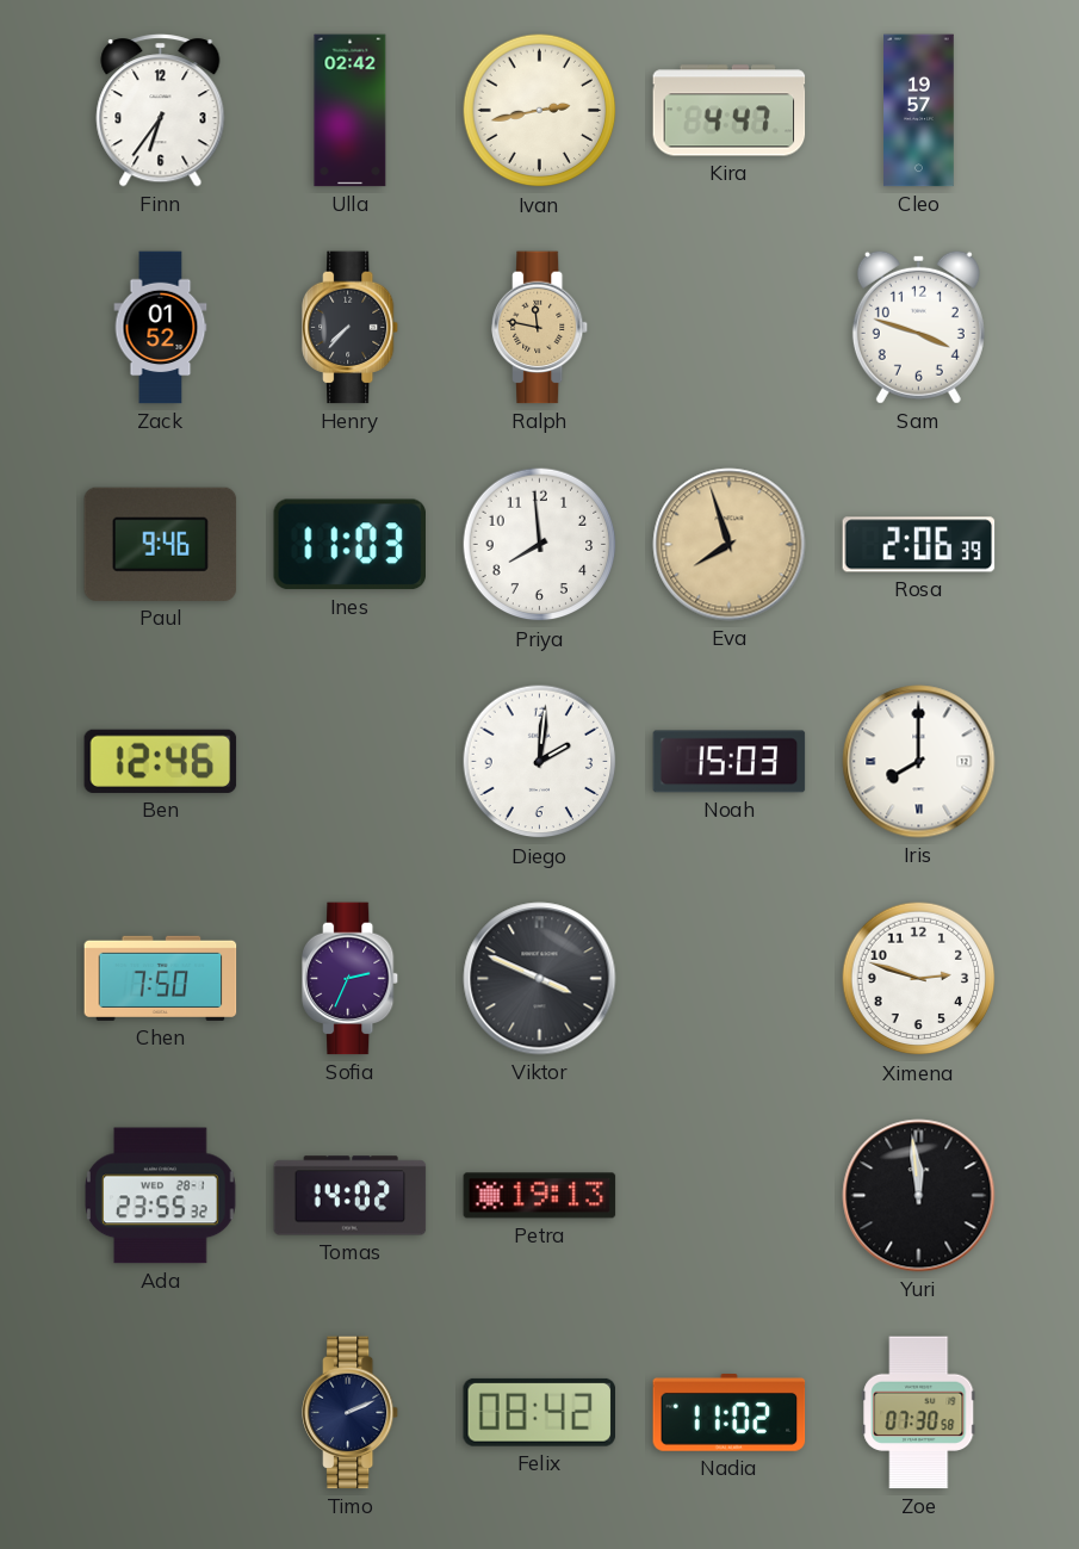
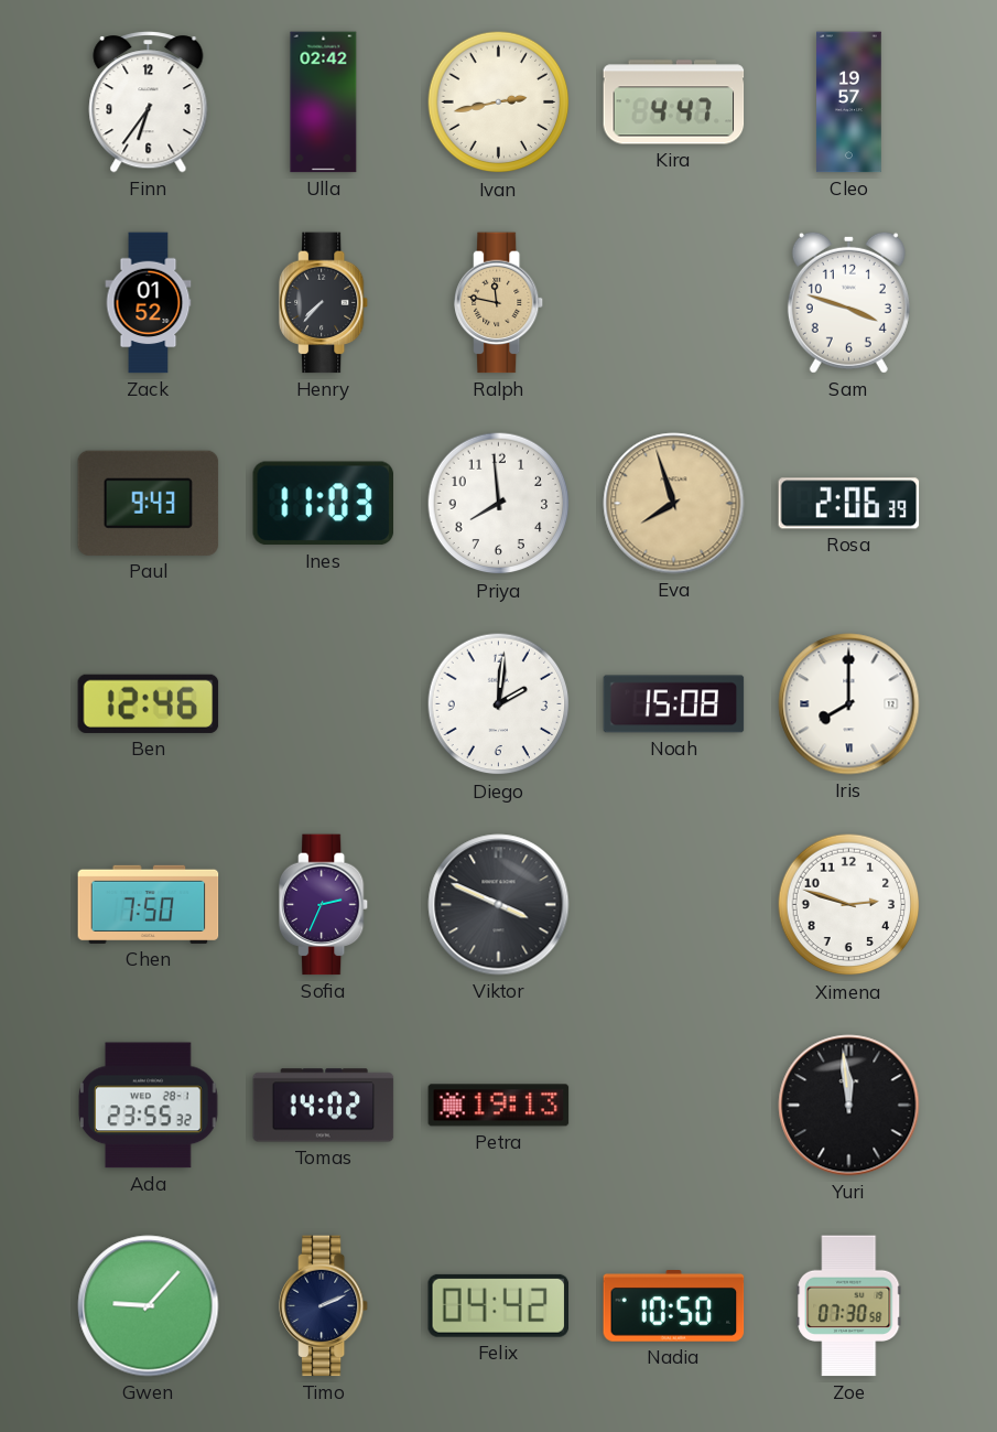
Paul: 9:46 -> 9:43
Noah: 15:03 -> 15:08
Gwen: none -> 9:07
Felix: 08:42 -> 04:42
Nadia: 11:02 -> 10:50
